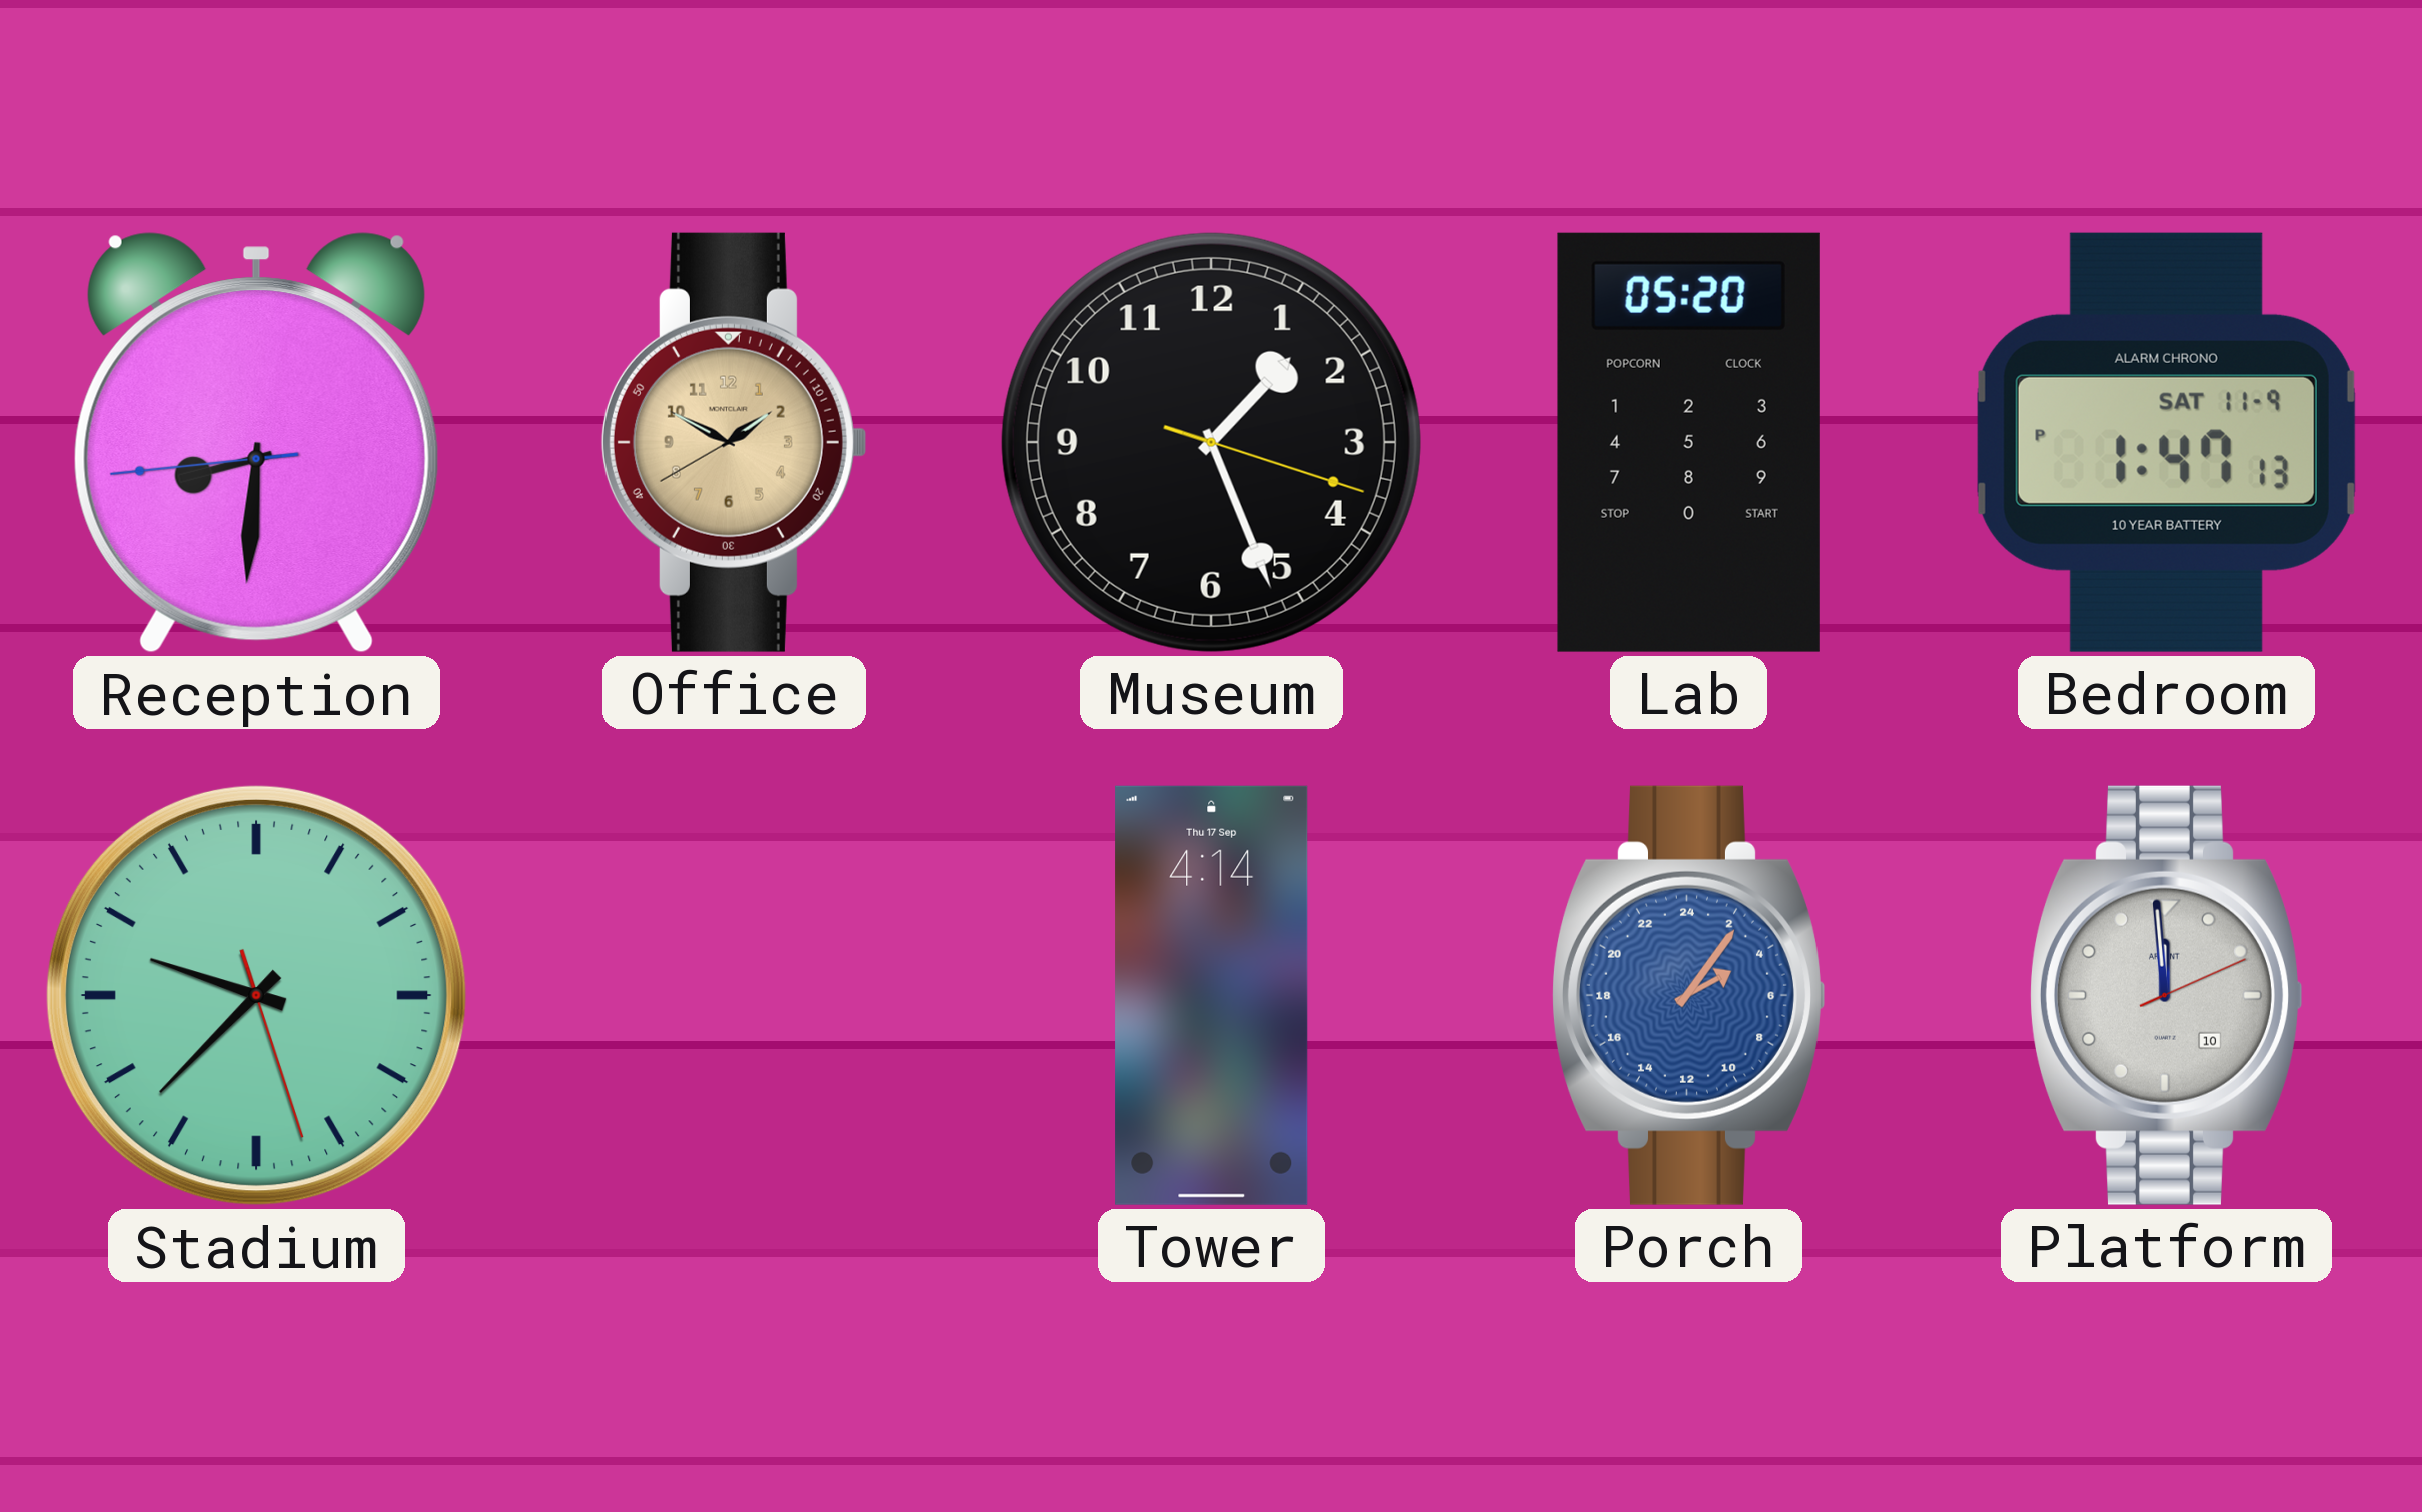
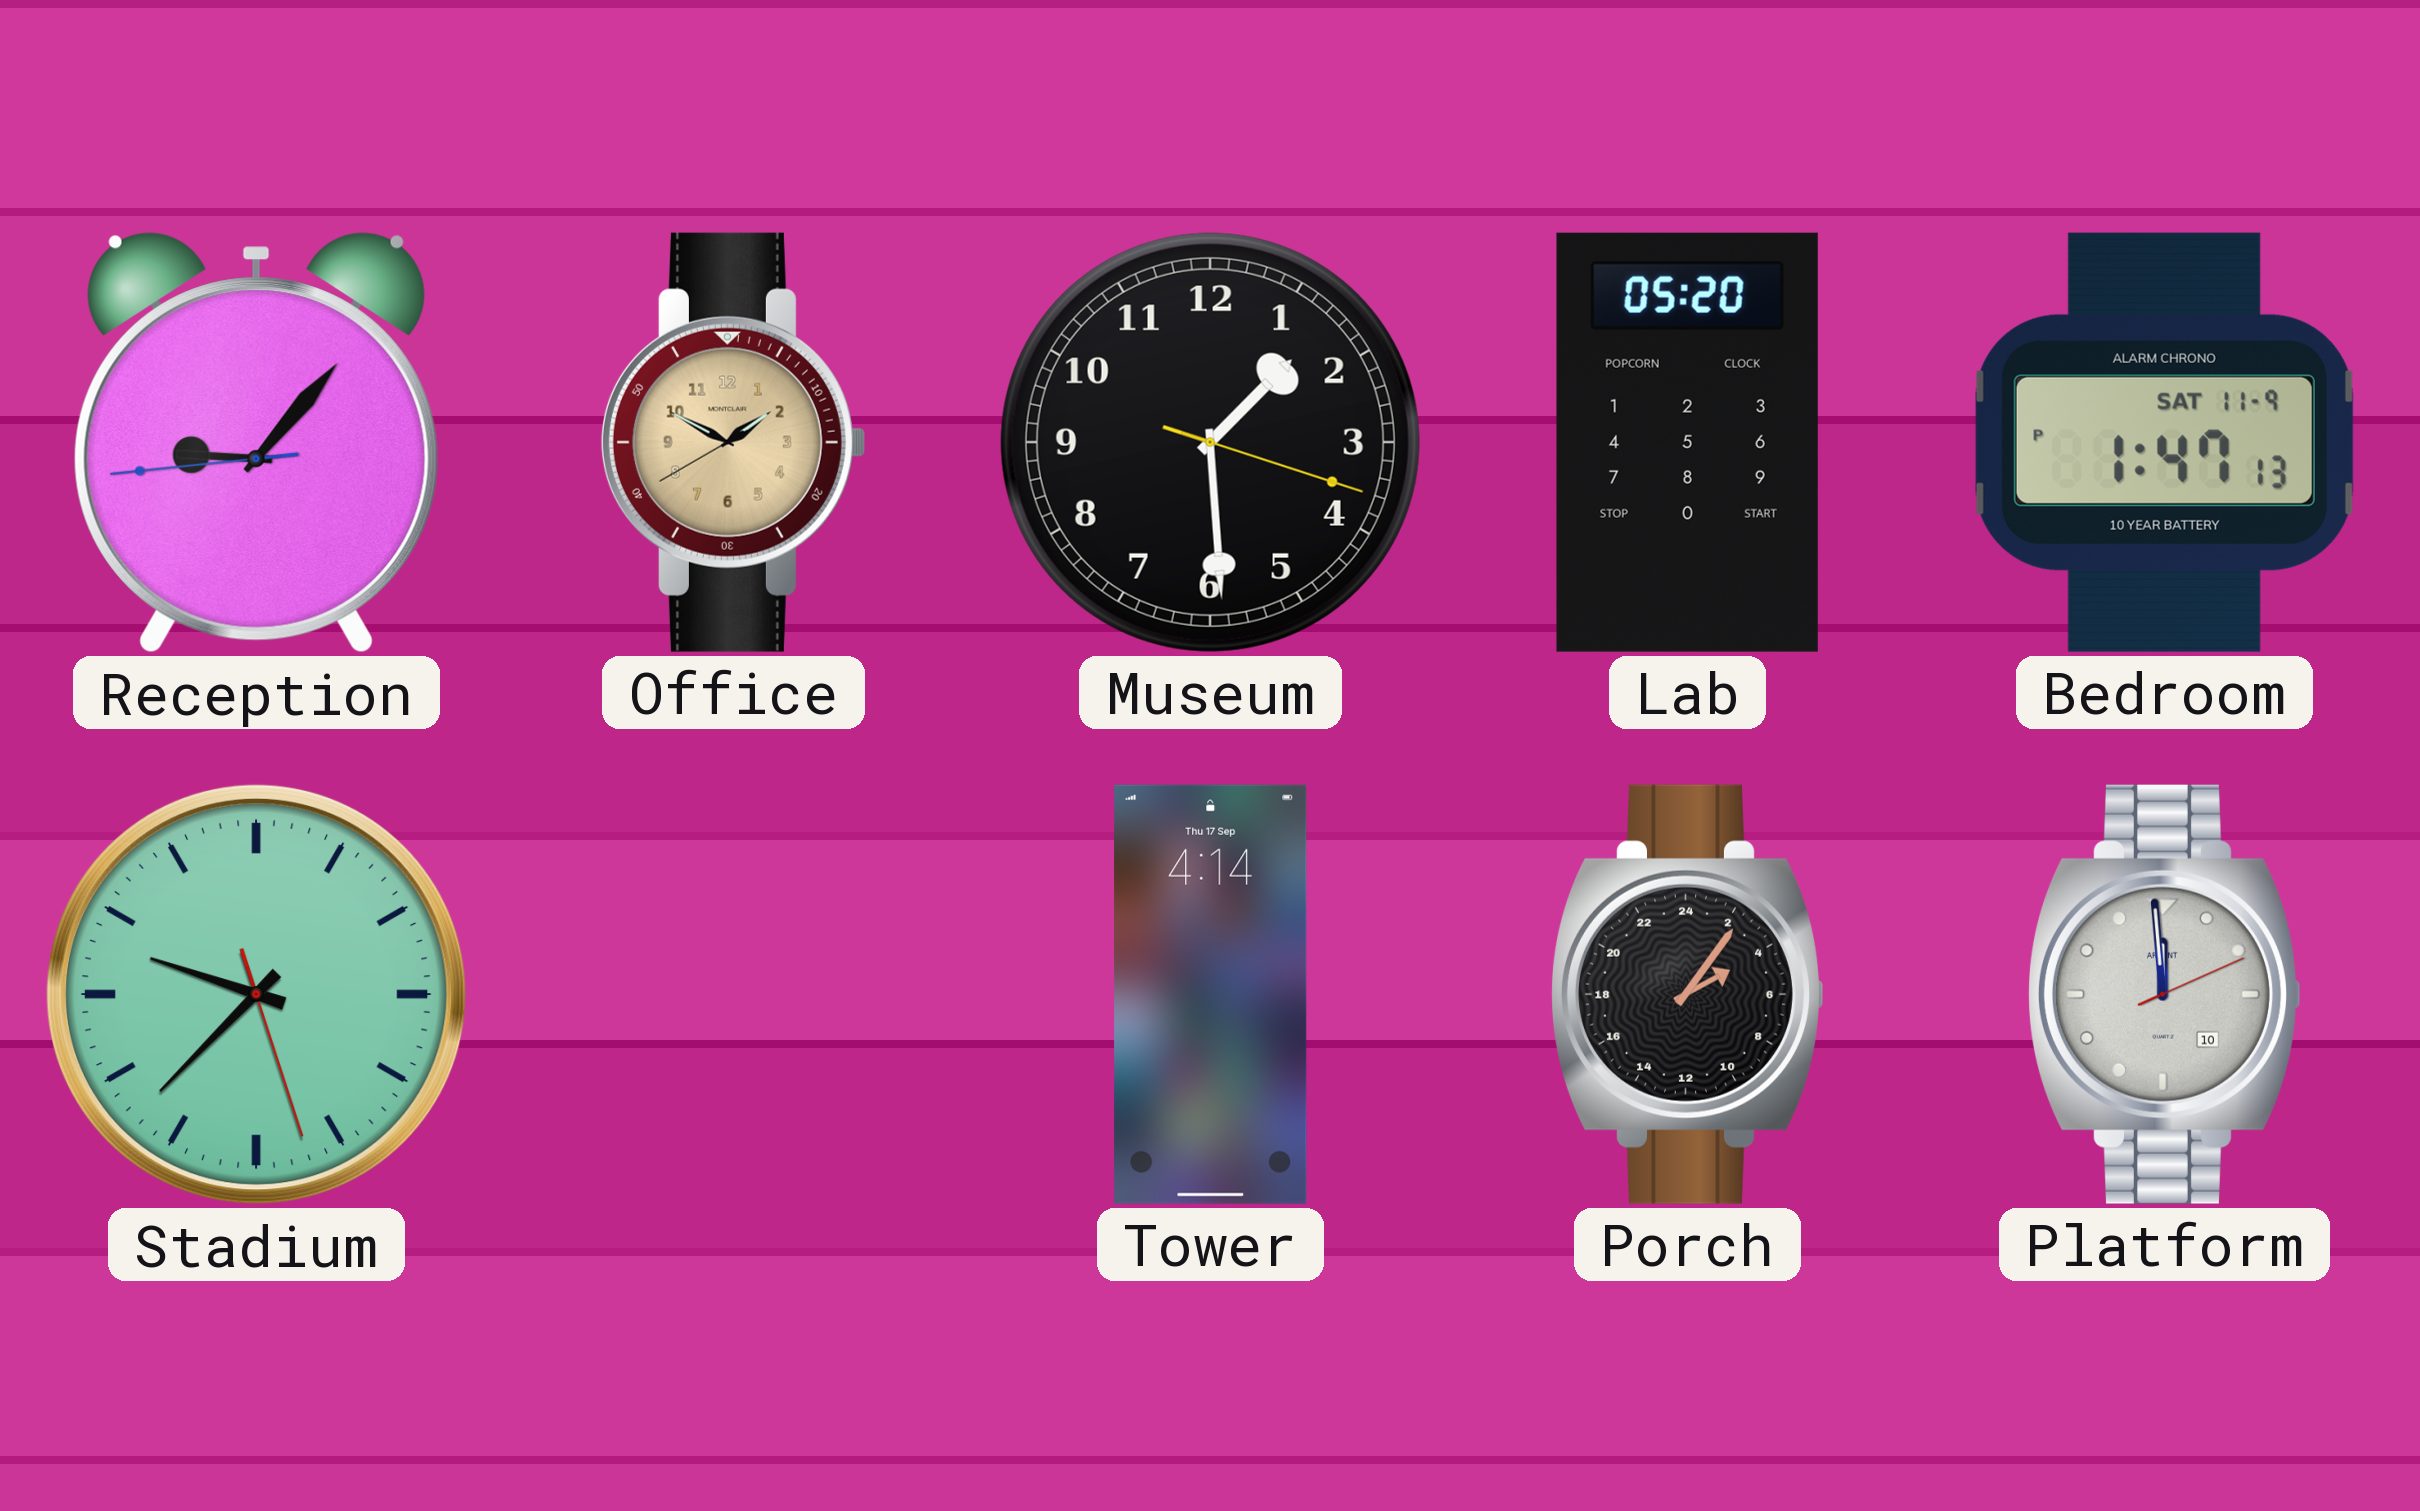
Reception: 8:30 -> 9:06
Museum: 1:26 -> 1:29
Porch dial: blue -> black
